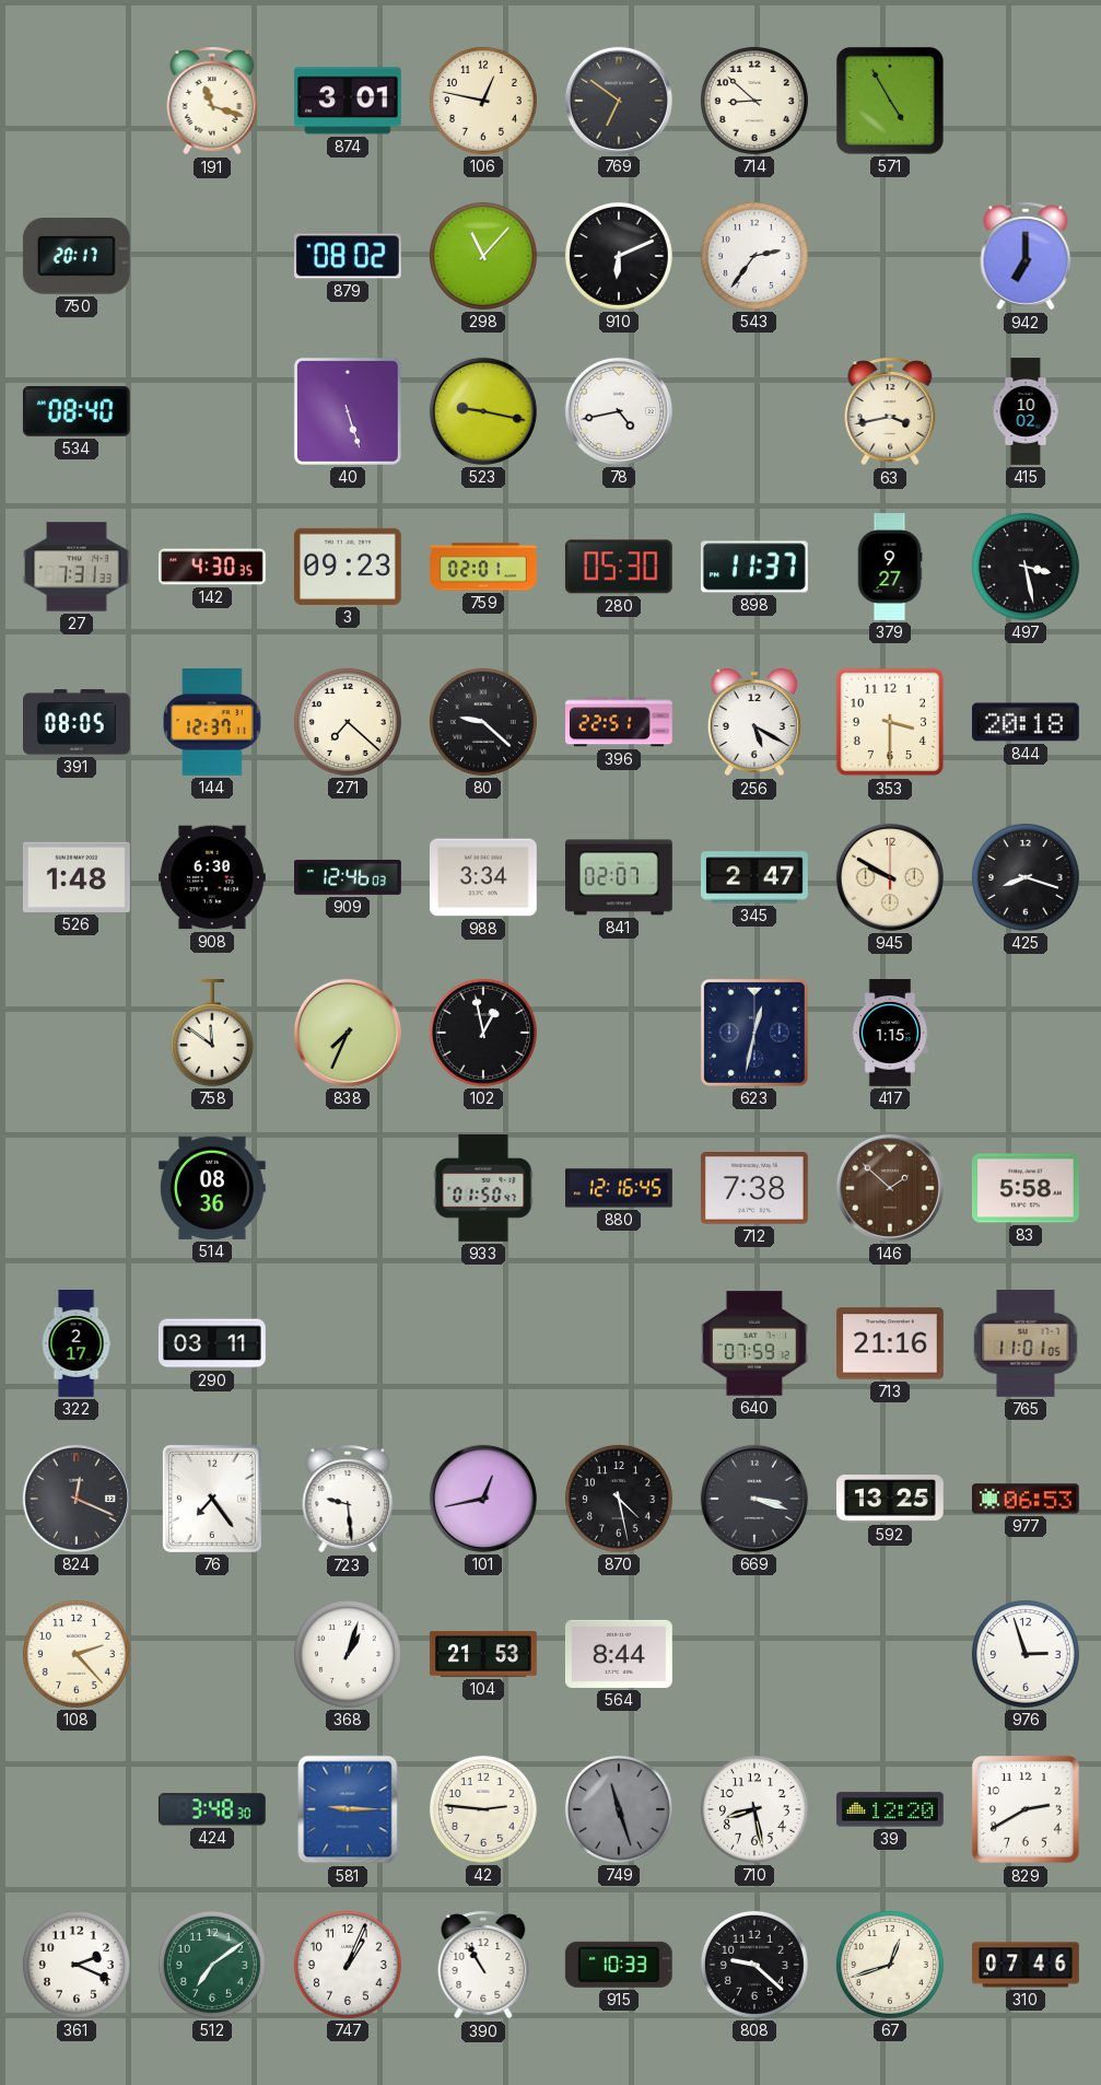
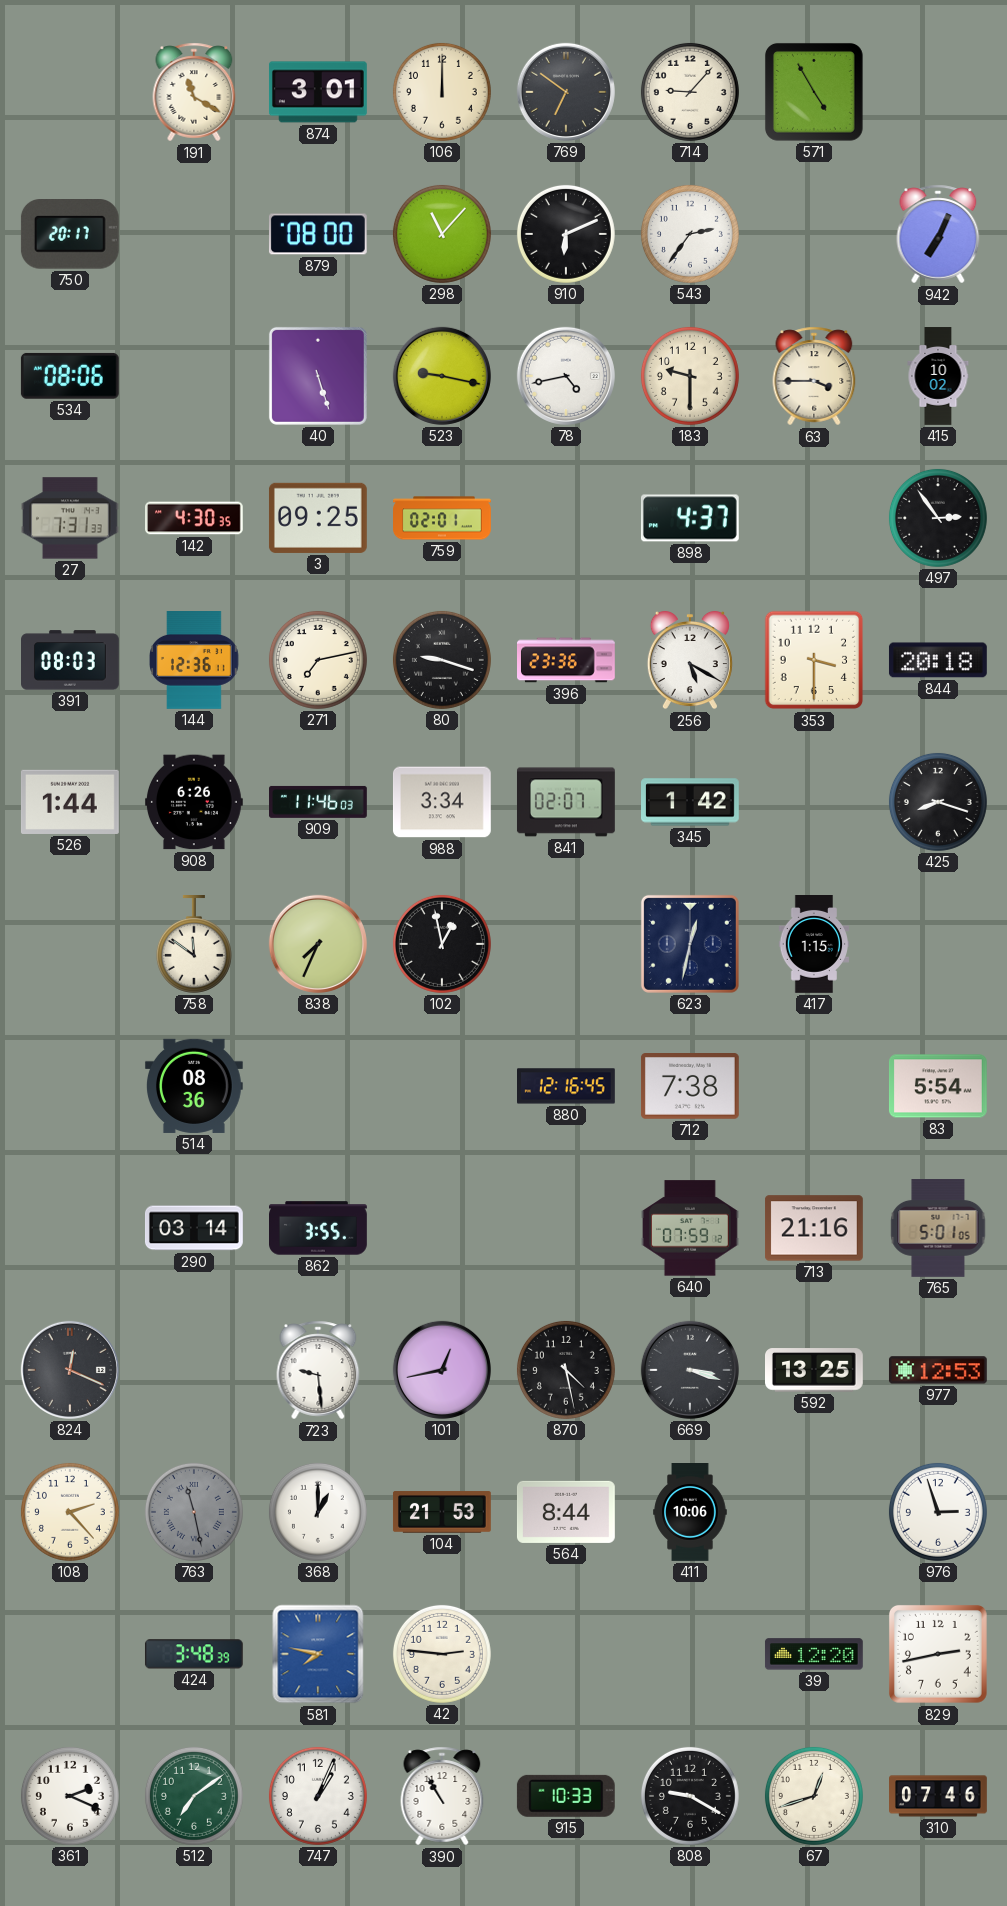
191: 11:18 -> 11:20
106: 12:47 -> 12:00
714: 8:52 -> 9:07
879: 08:02 -> 08:00
942: 7:00 -> 7:04
534: 08:40 -> 08:06
183: none -> 9:30
63: 3:43 -> 3:45
3: 09:23 -> 09:25
280: 05:30 -> none
898: 11:37 -> 4:37
379: 9:27 -> none
497: 3:28 -> 2:54
391: 08:05 -> 08:03
144: 12:37 -> 12:36
271: 7:22 -> 7:13
80: 9:22 -> 9:18
396: 22:51 -> 23:36
526: 1:48 -> 1:44
908: 6:30 -> 6:26
909: 12:46 -> 11:46
345: 2:47 -> 1:42
945: 9:50 -> none
933: 01:50 -> none
146: 1:52 -> none
83: 5:58 -> 5:54
322: 2:17 -> none
290: 03:11 -> 03:14
862: none -> 3:55
765: 11:01 -> 5:01
76: 7:24 -> none
977: 06:53 -> 12:53
763: none -> 11:28
368: 1:03 -> 1:00
411: none -> 10:06
424: 3:48:30 -> 3:48:39
581: 9:15 -> 7:47
749: 11:27 -> none
710: 8:28 -> none
829: 2:40 -> 2:43
808: 9:22 -> 9:20
